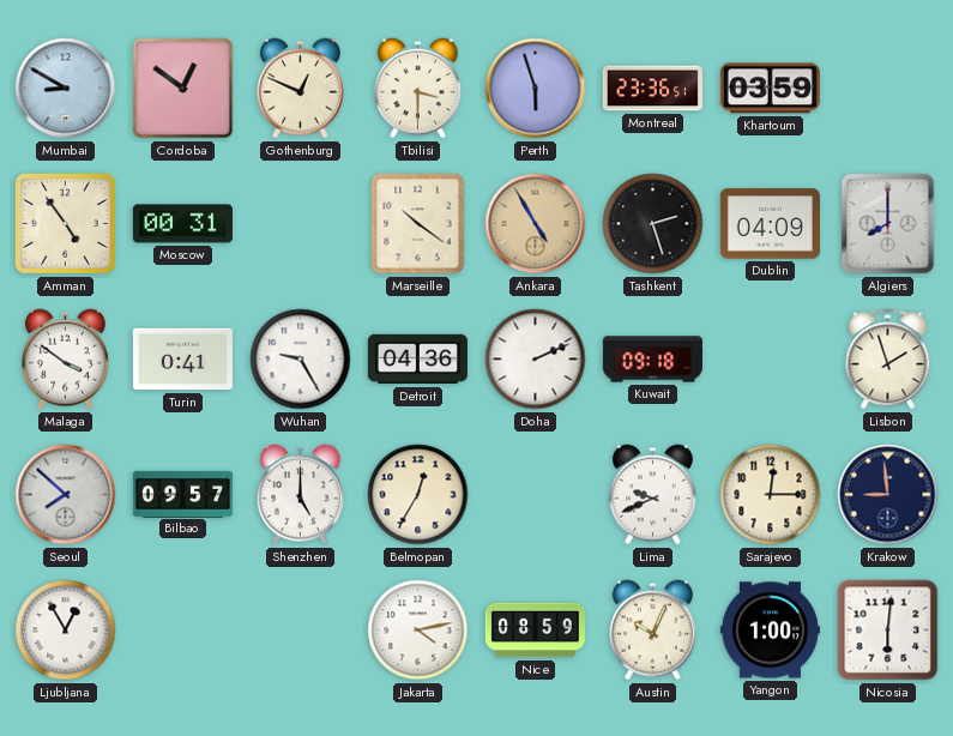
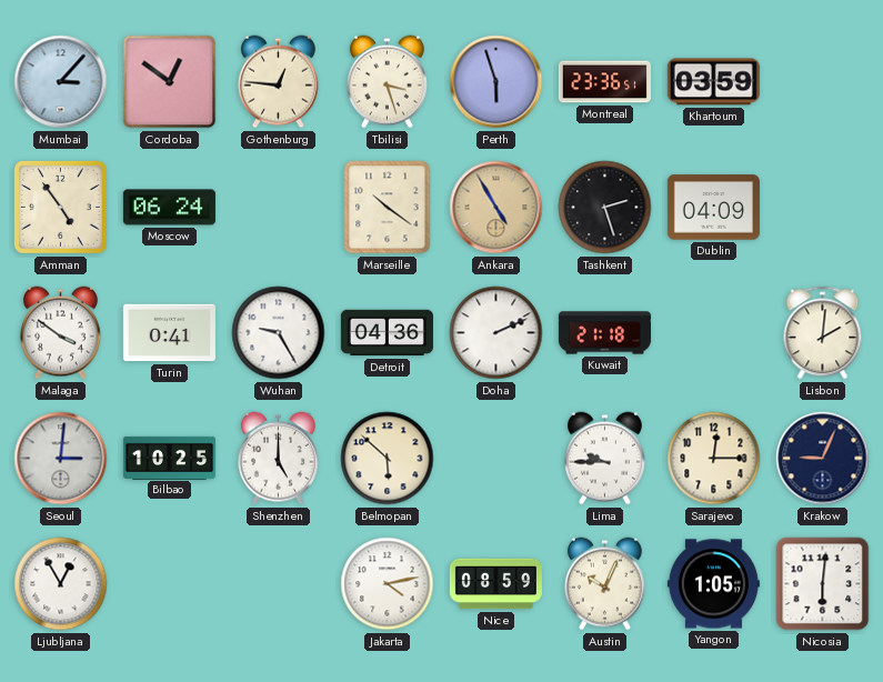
Mumbai: 8:50 -> 3:07
Gothenburg: 12:49 -> 12:46
Tbilisi: 3:30 -> 3:27
Moscow: 00:31 -> 06:24
Algiers: 8:00 -> none
Kuwait: 09:18 -> 21:18
Lisbon: 1:57 -> 2:01
Seoul: 7:52 -> 3:01
Bilbao: 09:57 -> 10:25
Belmopan: 12:35 -> 5:52
Lima: 9:41 -> 9:45
Krakow: 8:59 -> 9:04
Yangon: 1:00 -> 1:05
